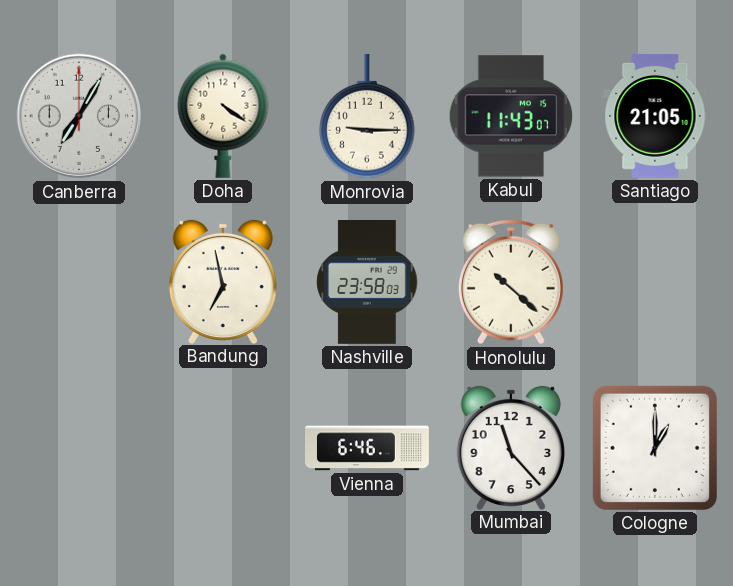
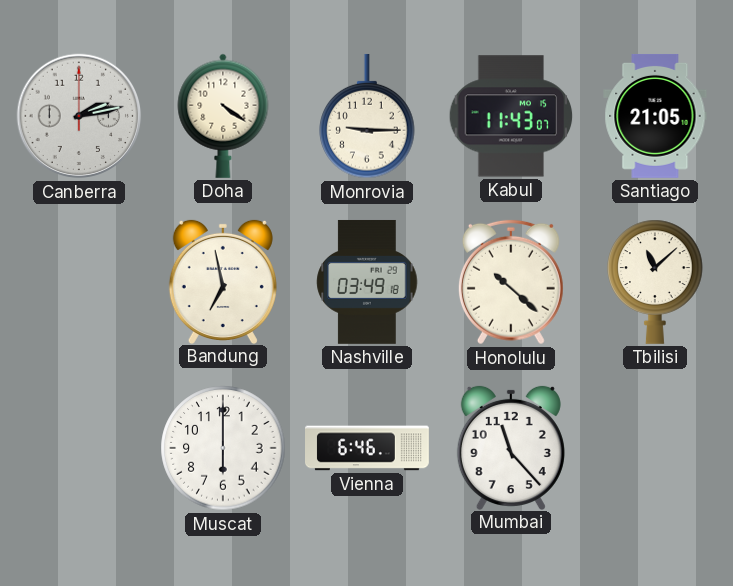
Canberra: 7:05 -> 2:13
Nashville: 23:58 -> 03:49
Tbilisi: none -> 11:08
Muscat: none -> 6:00
Cologne: 1:00 -> none
